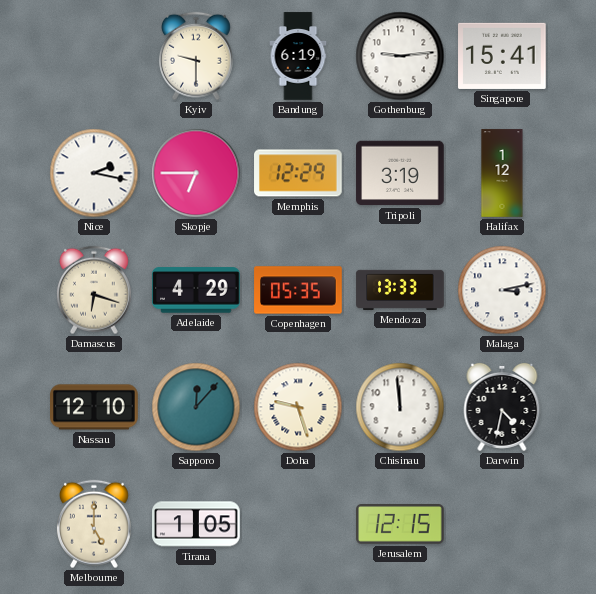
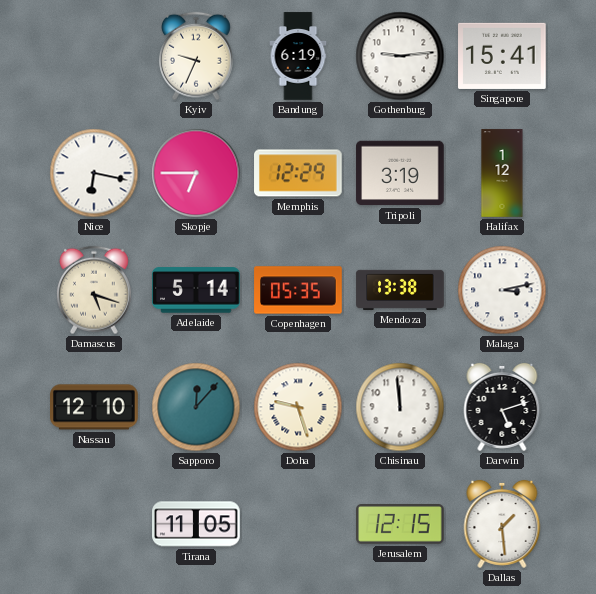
Kyiv: 9:30 -> 9:34
Nice: 2:17 -> 6:17
Damascus: 6:18 -> 5:18
Adelaide: 4:29 -> 5:14
Mendoza: 13:33 -> 13:38
Darwin: 4:32 -> 5:12
Melbourne: 5:00 -> none
Tirana: 1:05 -> 11:05
Dallas: none -> 1:29
